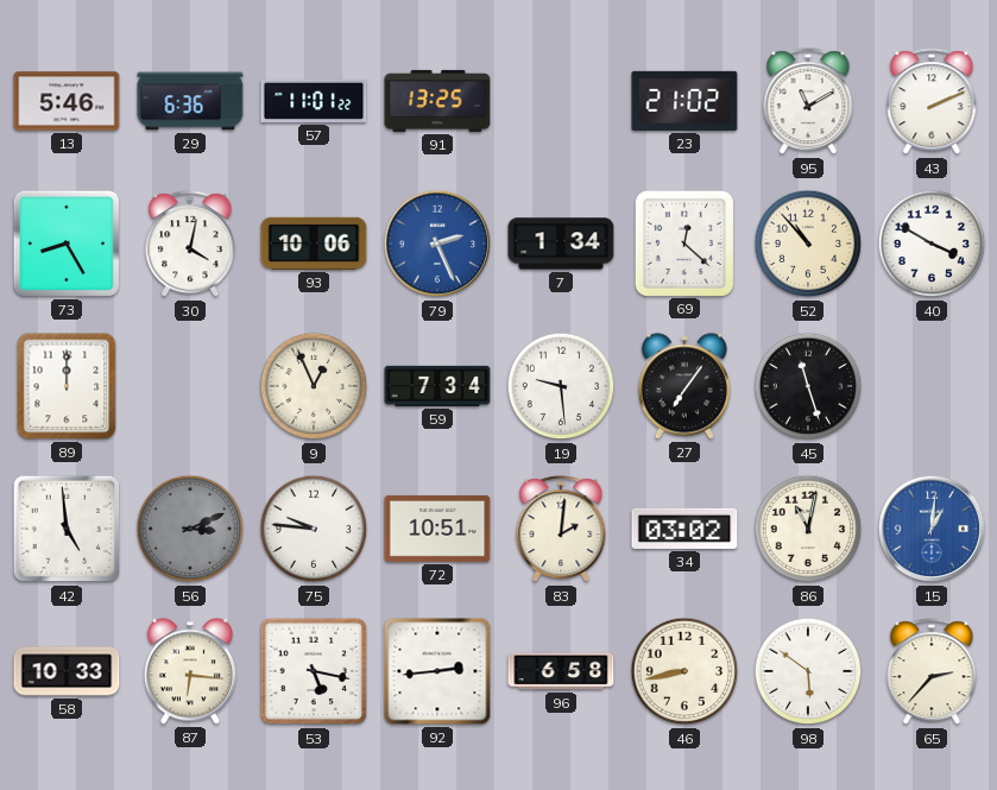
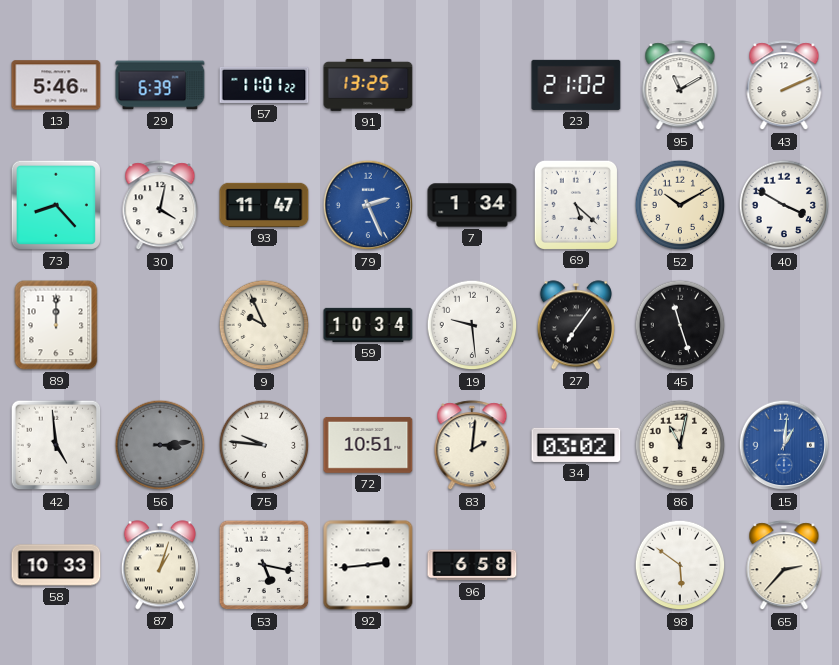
29: 6:36 -> 6:39
73: 8:25 -> 8:23
93: 10:06 -> 11:47
69: 12:22 -> 5:22
52: 10:53 -> 10:10
9: 12:56 -> 9:56
59: 7:34 -> 10:34
56: 3:11 -> 3:14
87: 6:16 -> 1:03
46: 8:43 -> none
